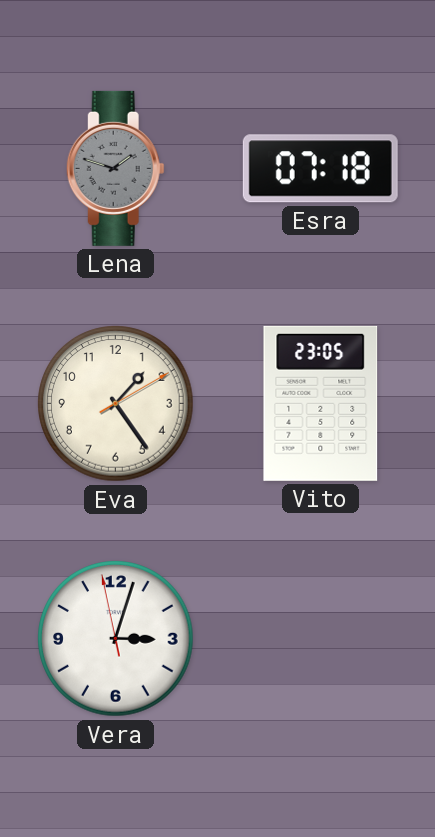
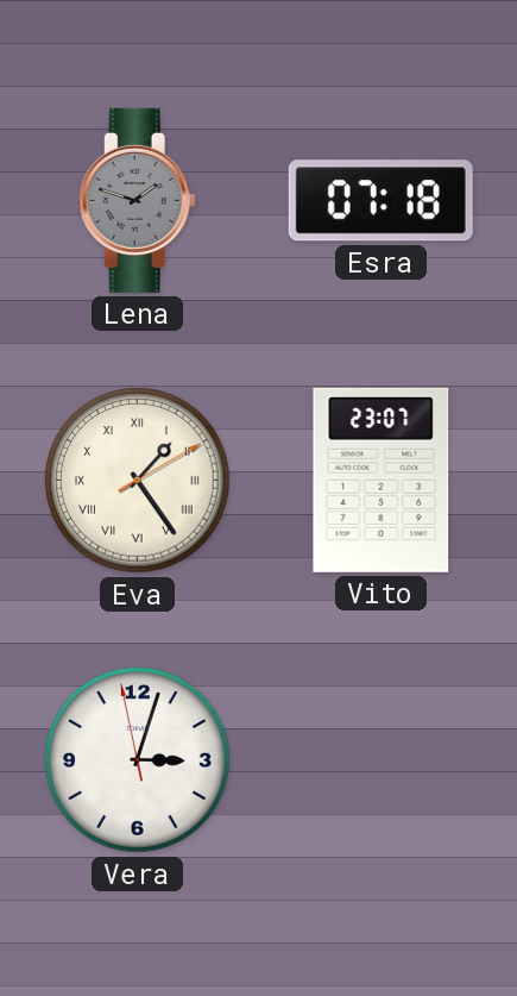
Eva numerals: Arabic -> Roman
Vito: 23:05 -> 23:07
